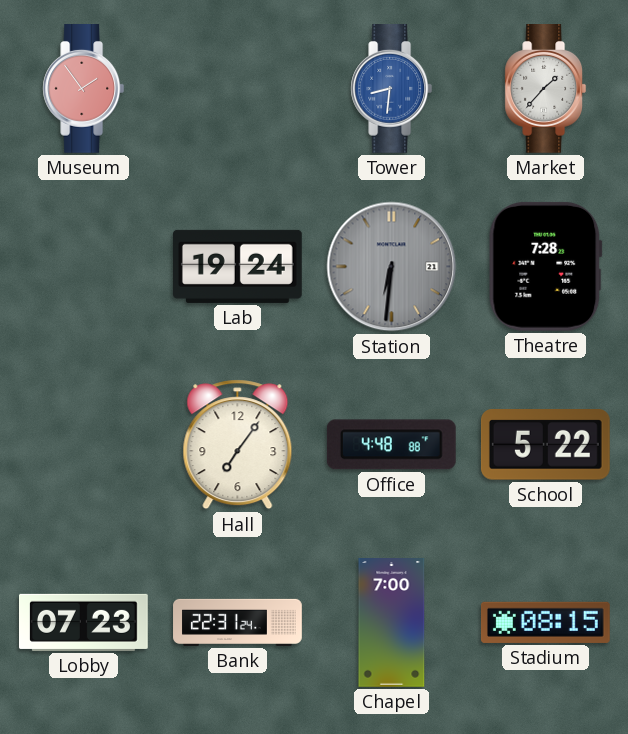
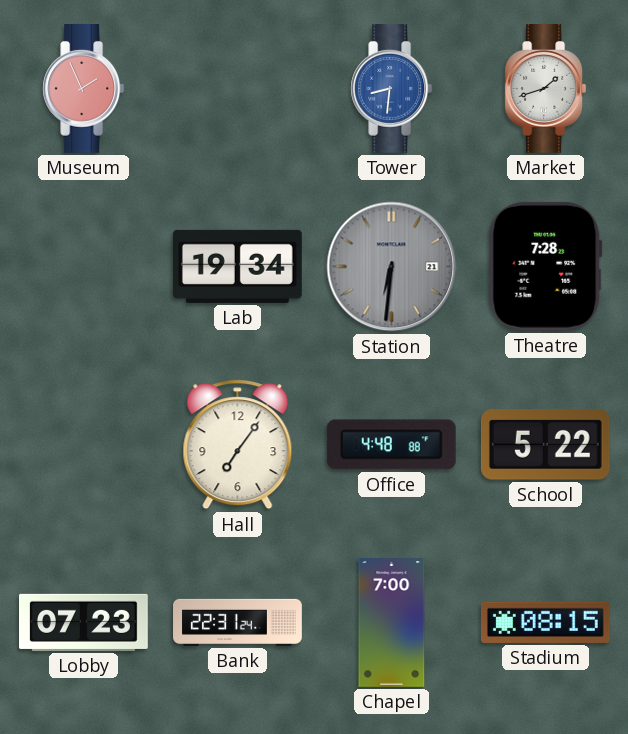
Museum: 1:54 -> 1:56
Market: 1:37 -> 1:42
Lab: 19:24 -> 19:34
